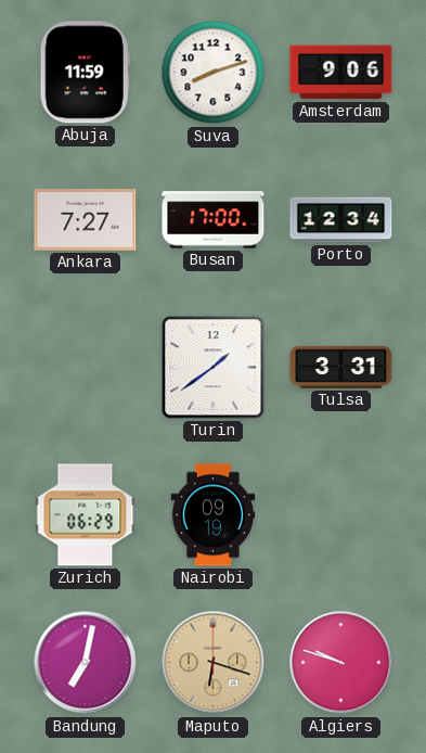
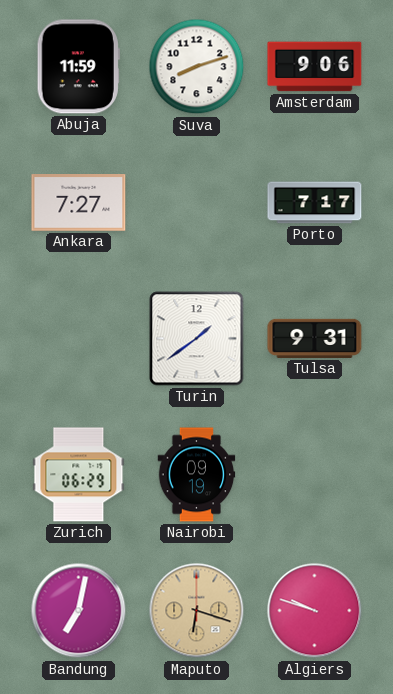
Busan: 17:00 -> none
Porto: 12:34 -> 7:17
Tulsa: 3:31 -> 9:31
